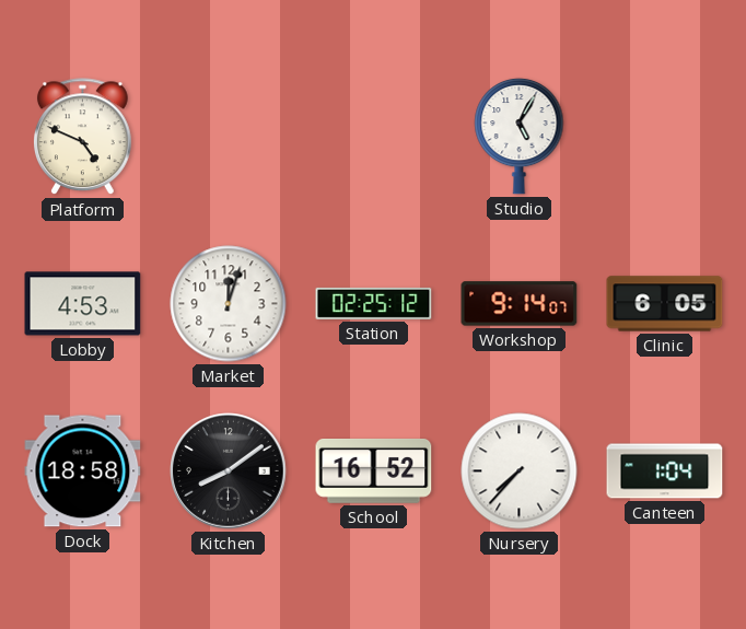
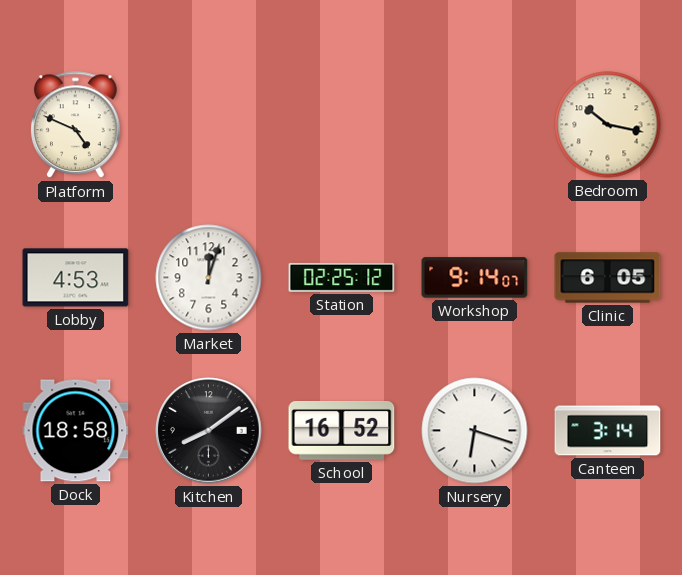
Studio: 5:05 -> none
Bedroom: none -> 10:17
Nursery: 7:37 -> 6:18
Canteen: 1:04 -> 3:14
